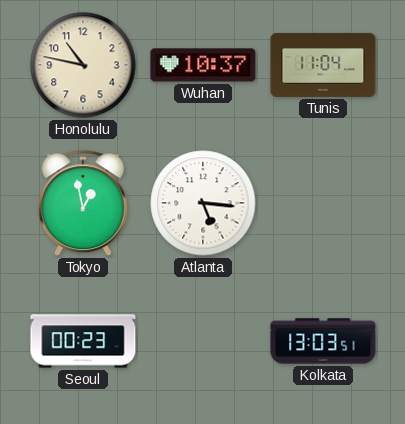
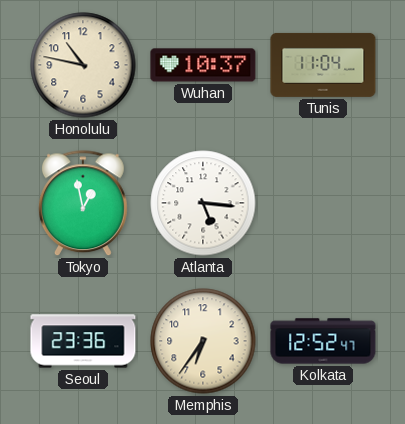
Seoul: 00:23 -> 23:36
Memphis: none -> 6:36
Kolkata: 13:03 -> 12:52
